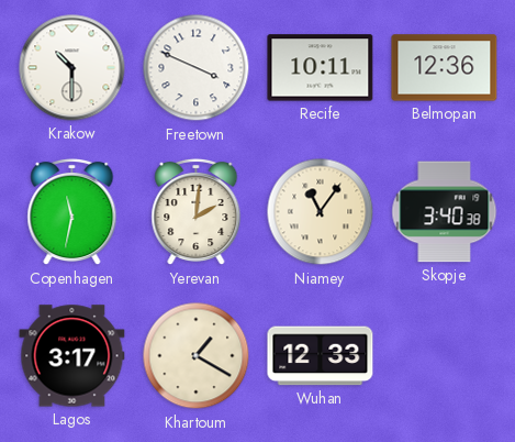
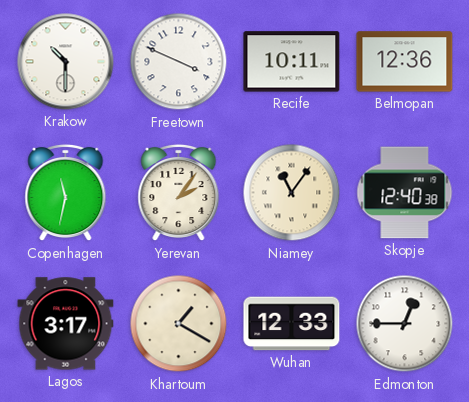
Yerevan: 2:01 -> 2:06
Skopje: 3:40 -> 12:40
Edmonton: none -> 12:45
